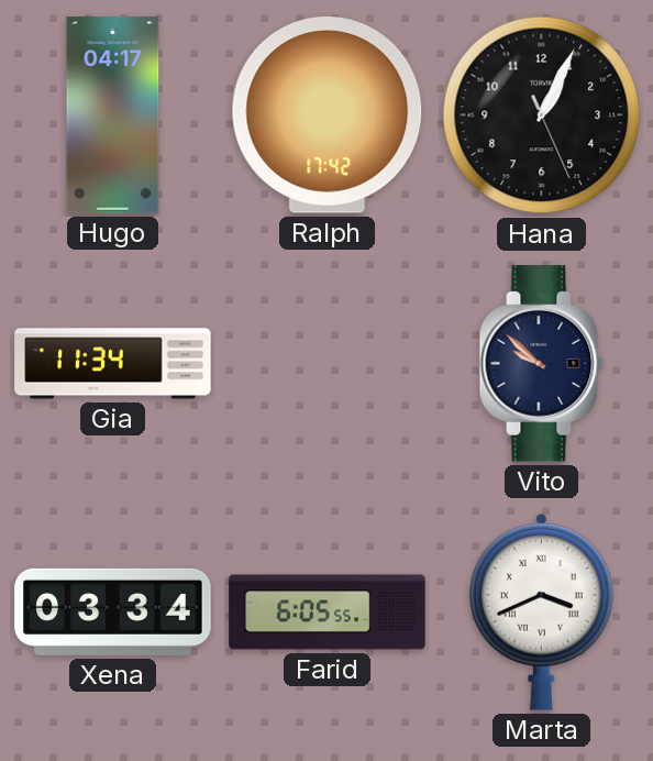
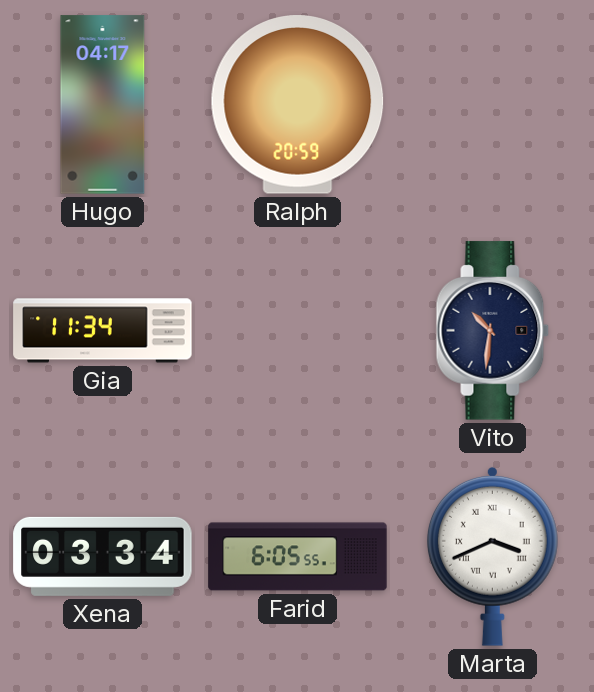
Ralph: 17:42 -> 20:59
Hana: 1:04 -> none
Vito: 9:52 -> 10:31
